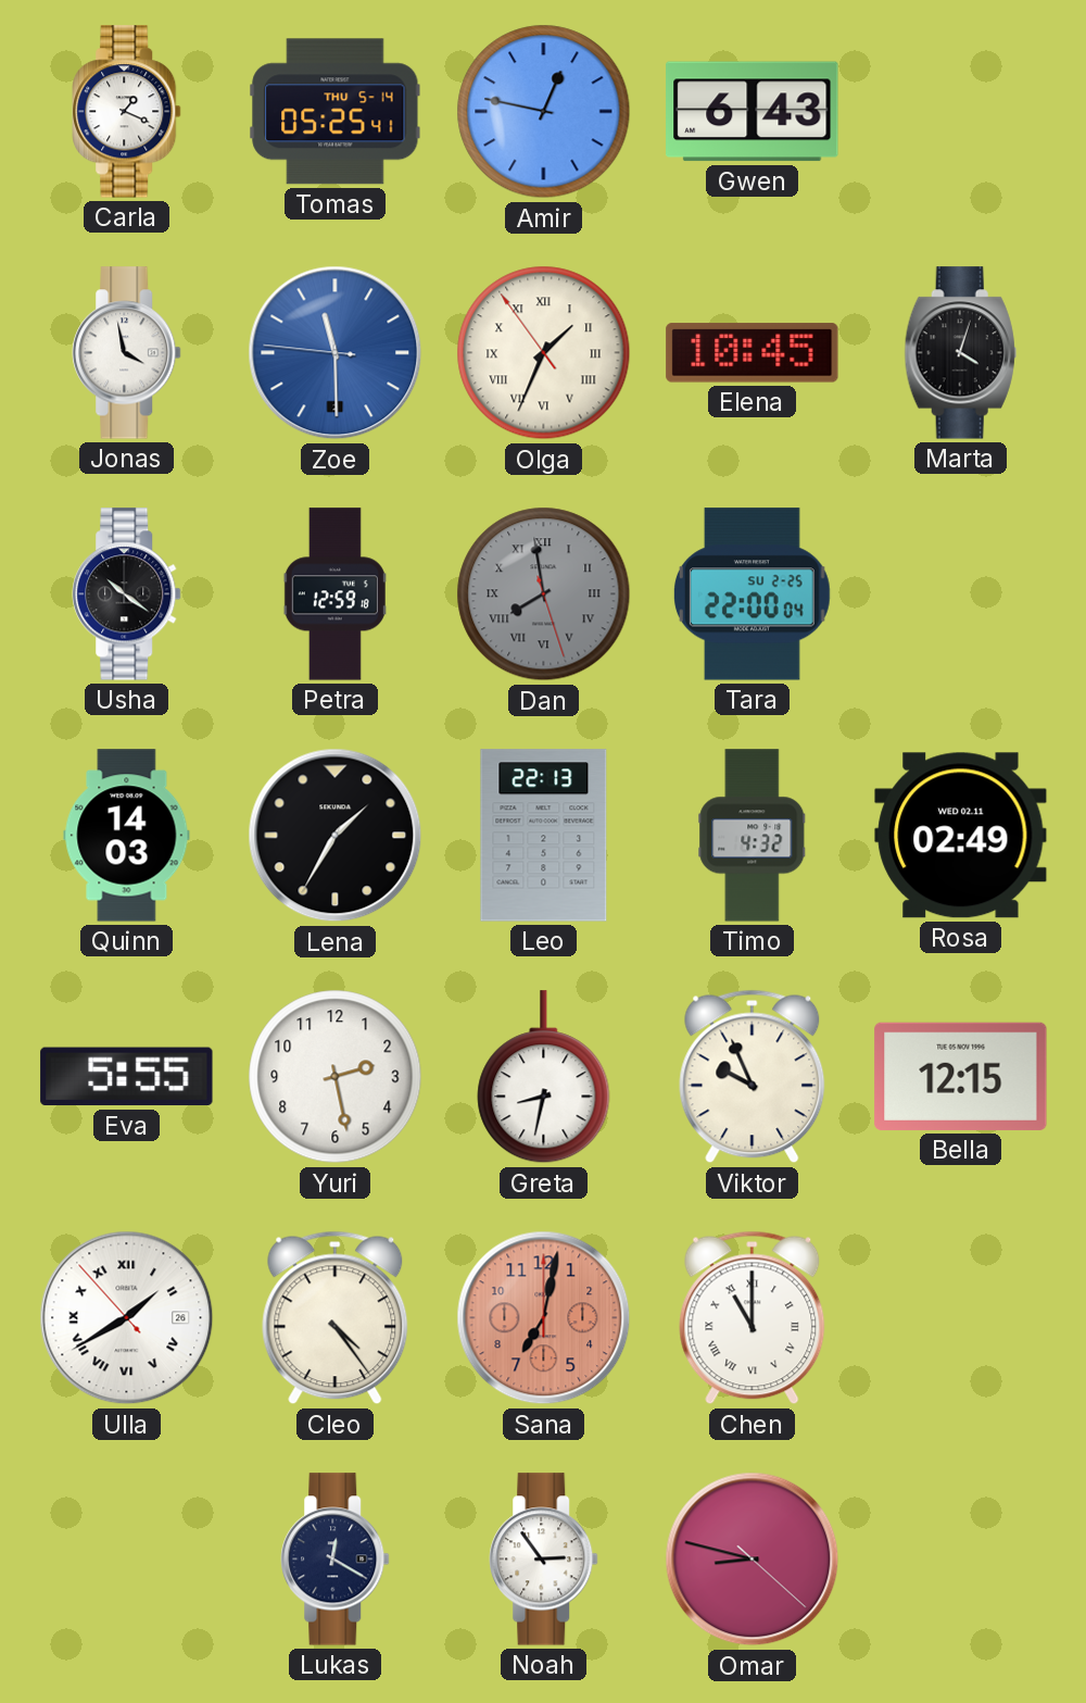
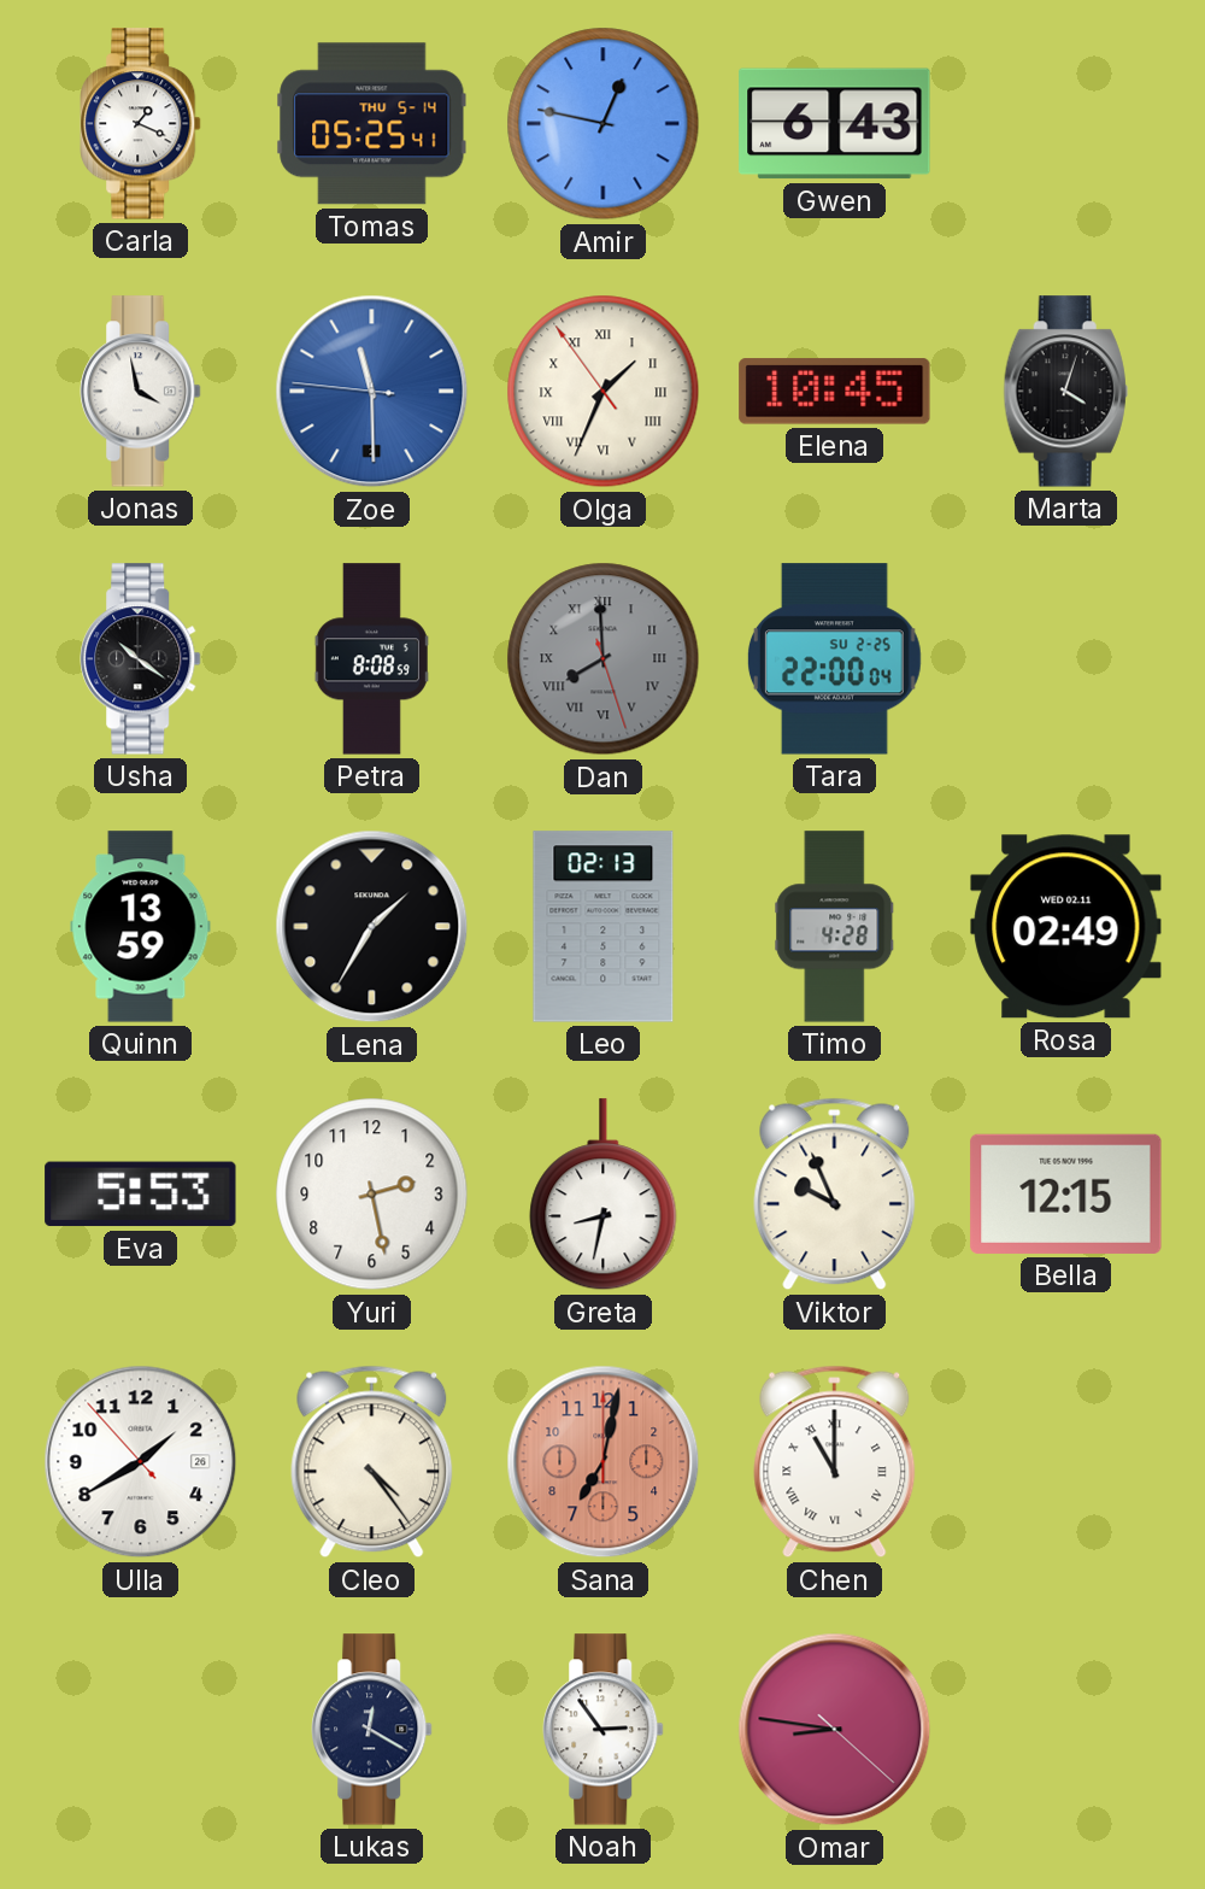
Petra: 12:59 -> 8:08
Dan: 7:58 -> 7:59
Quinn: 14:03 -> 13:59
Leo: 22:13 -> 02:13
Timo: 4:32 -> 4:28
Eva: 5:55 -> 5:53
Ulla numerals: Roman -> Arabic
Omar: 8:47 -> 8:46
